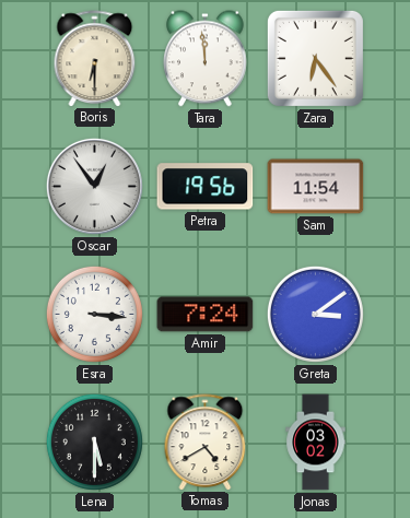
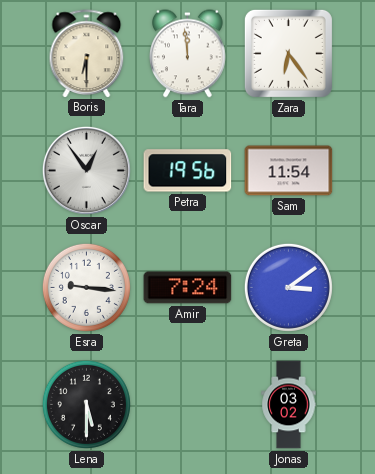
Esra: 3:16 -> 9:16
Tomas: 4:40 -> none
